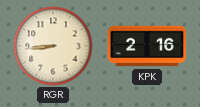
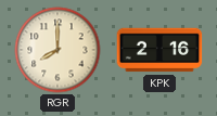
RGR: 8:44 -> 8:00
